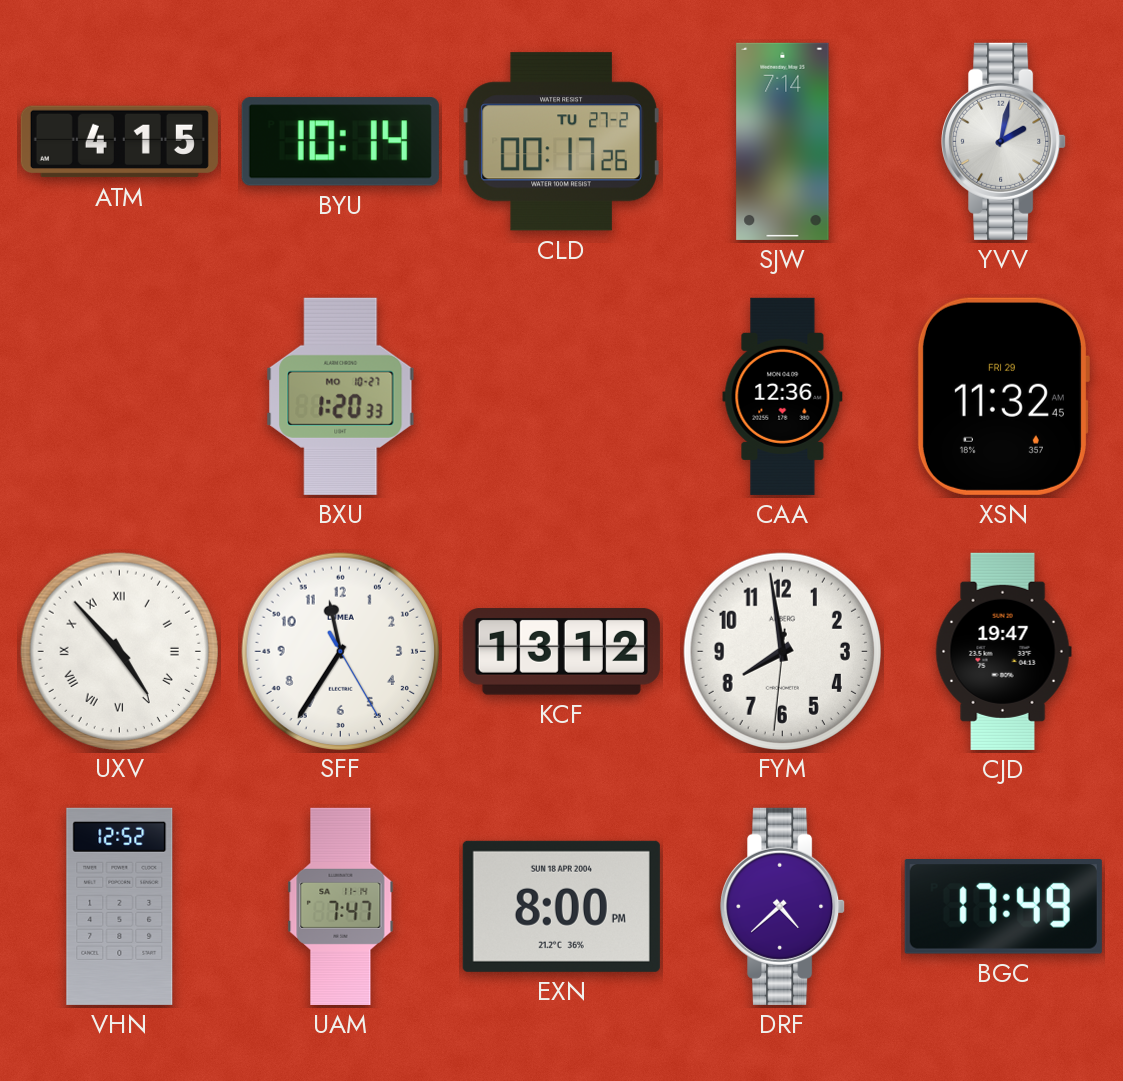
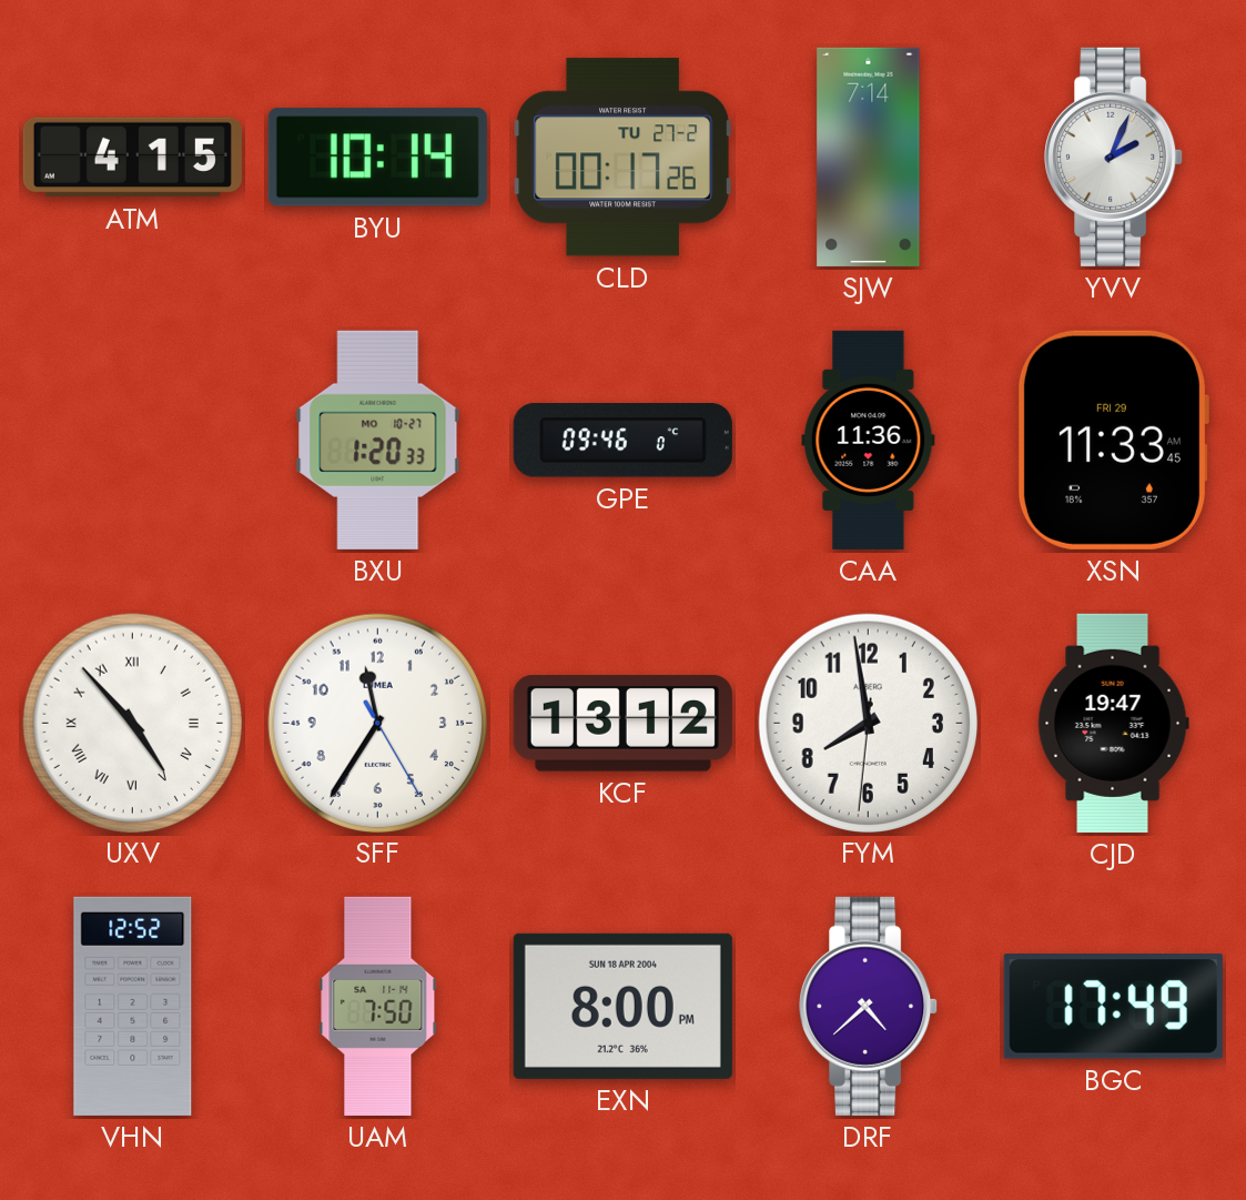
YVV: 2:02 -> 2:04
GPE: none -> 09:46
CAA: 12:36 -> 11:36
XSN: 11:32 -> 11:33
UAM: 7:47 -> 7:50
